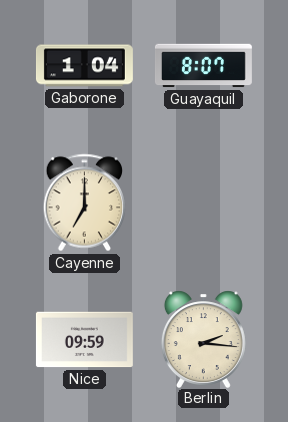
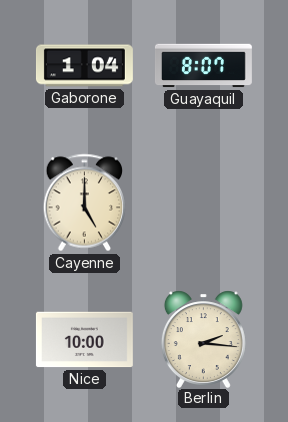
Cayenne: 7:00 -> 5:00
Nice: 09:59 -> 10:00
